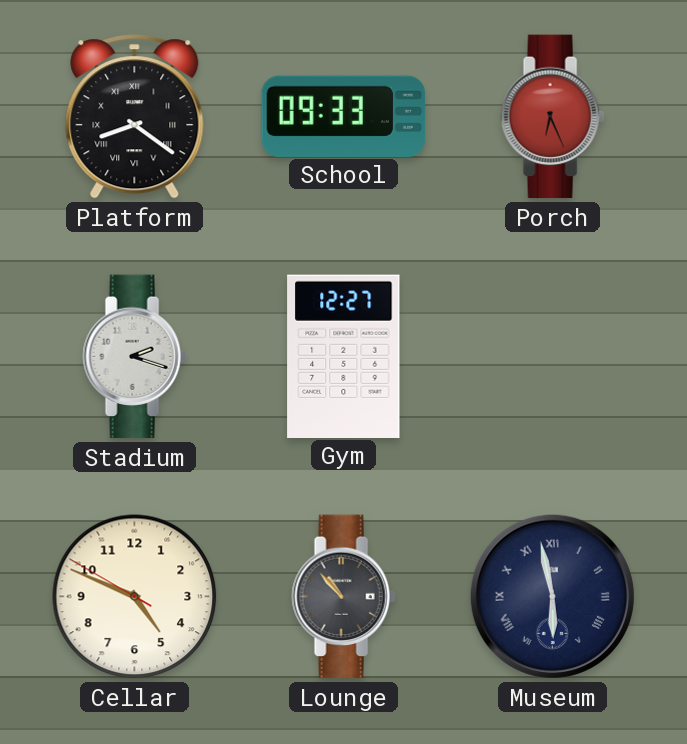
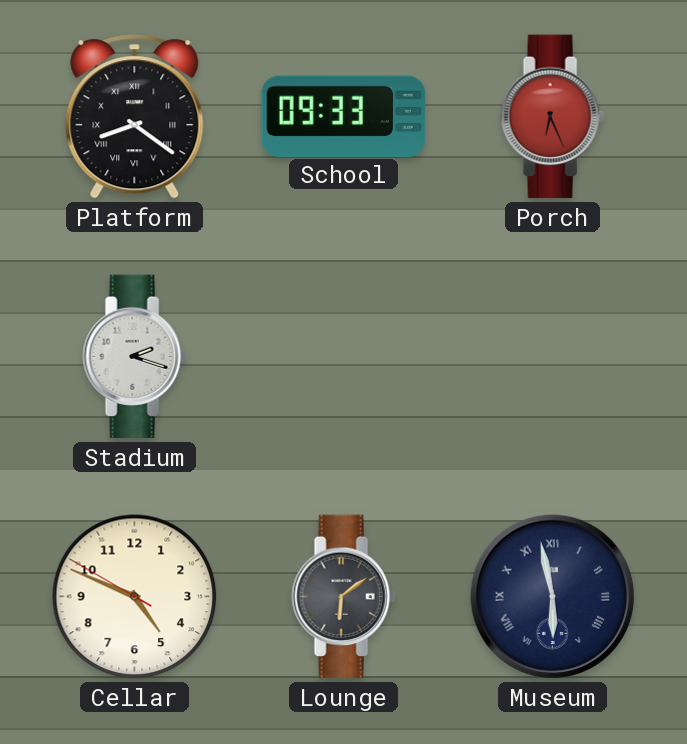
Gym: 12:27 -> none
Lounge: 10:53 -> 6:09
